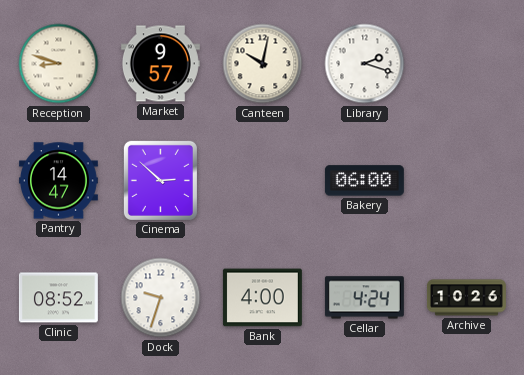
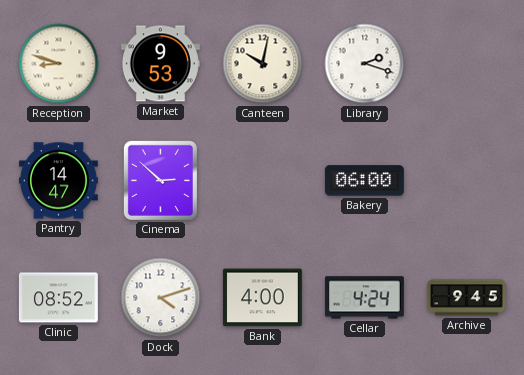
Market: 9:57 -> 9:53
Dock: 9:33 -> 4:12
Archive: 10:26 -> 9:45
